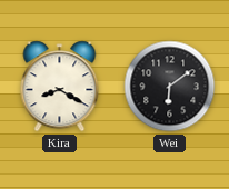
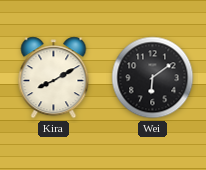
Kira: 8:20 -> 8:10
